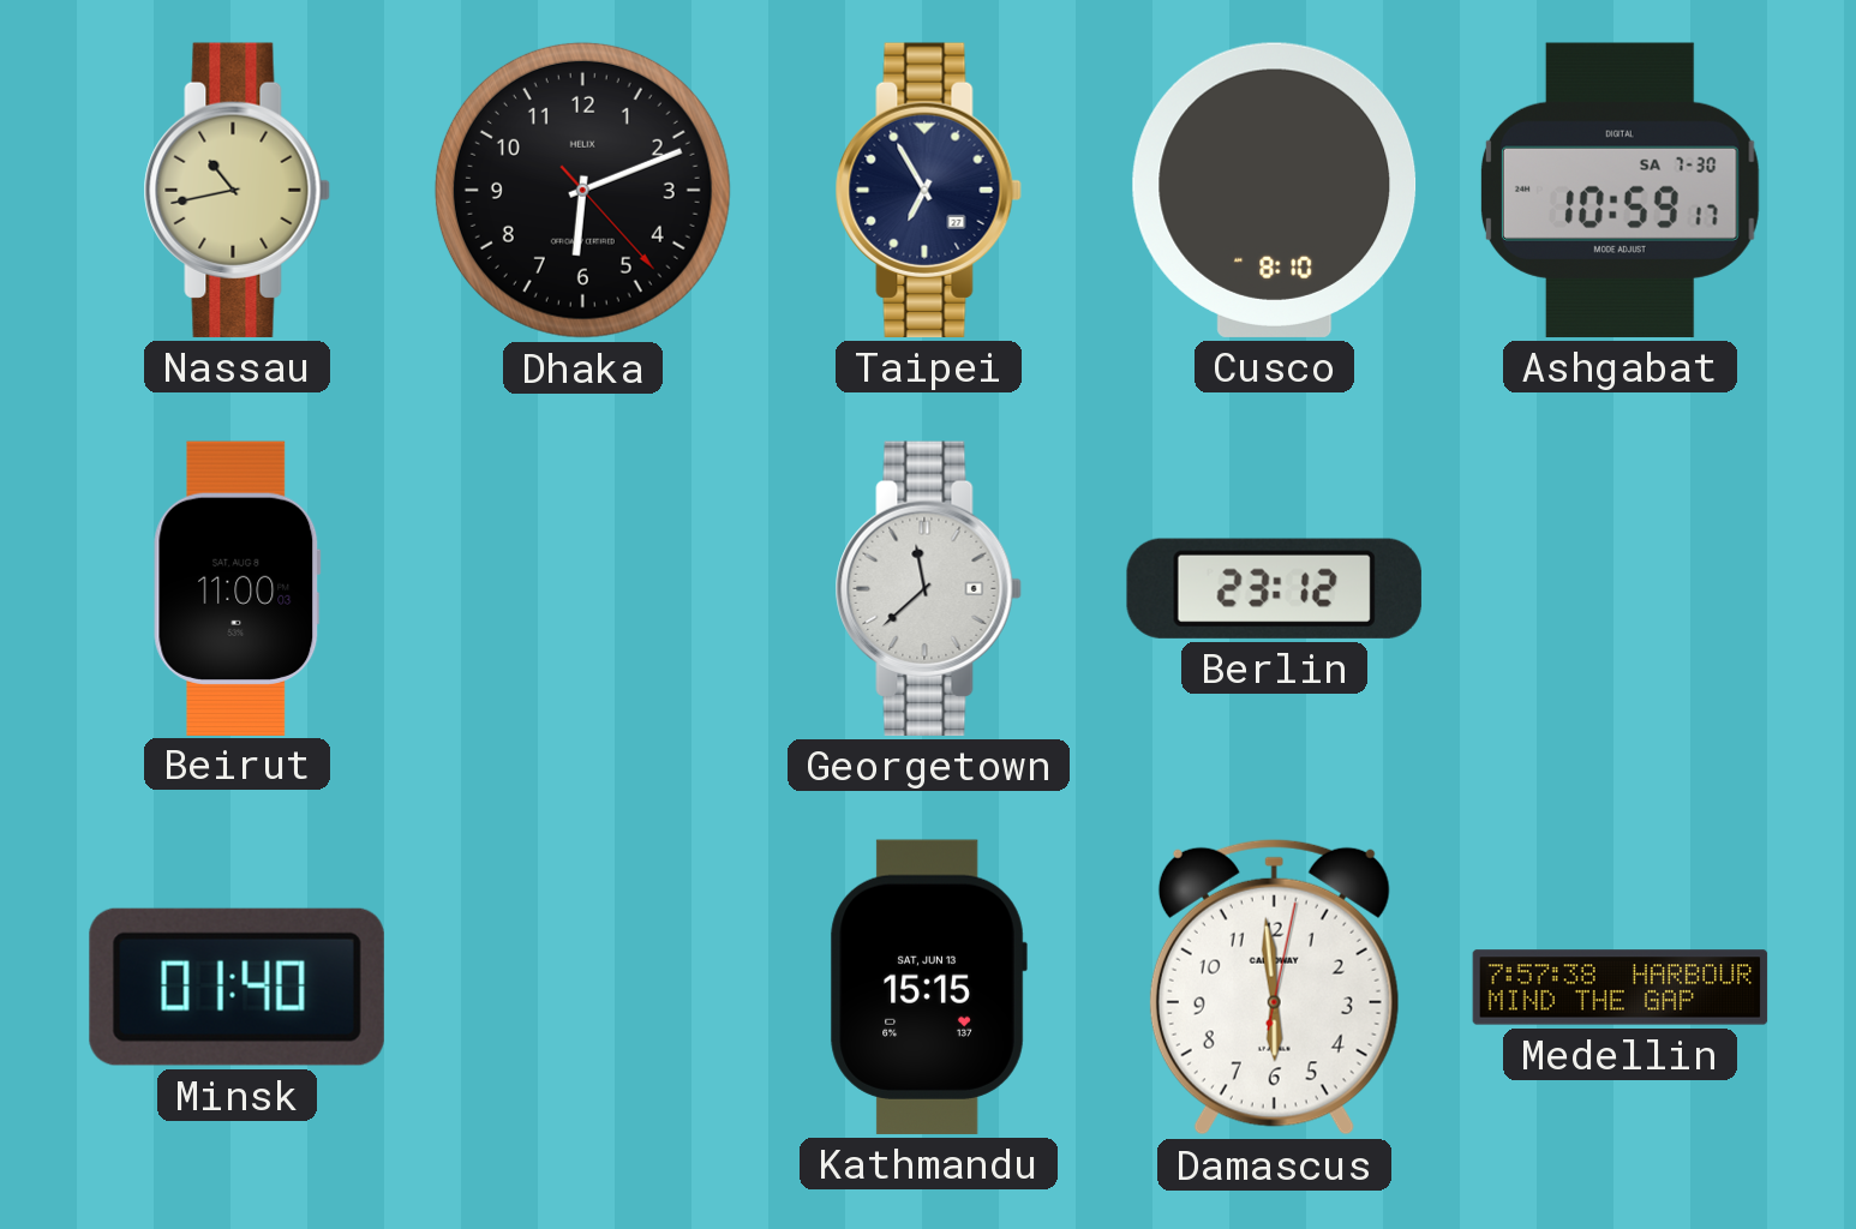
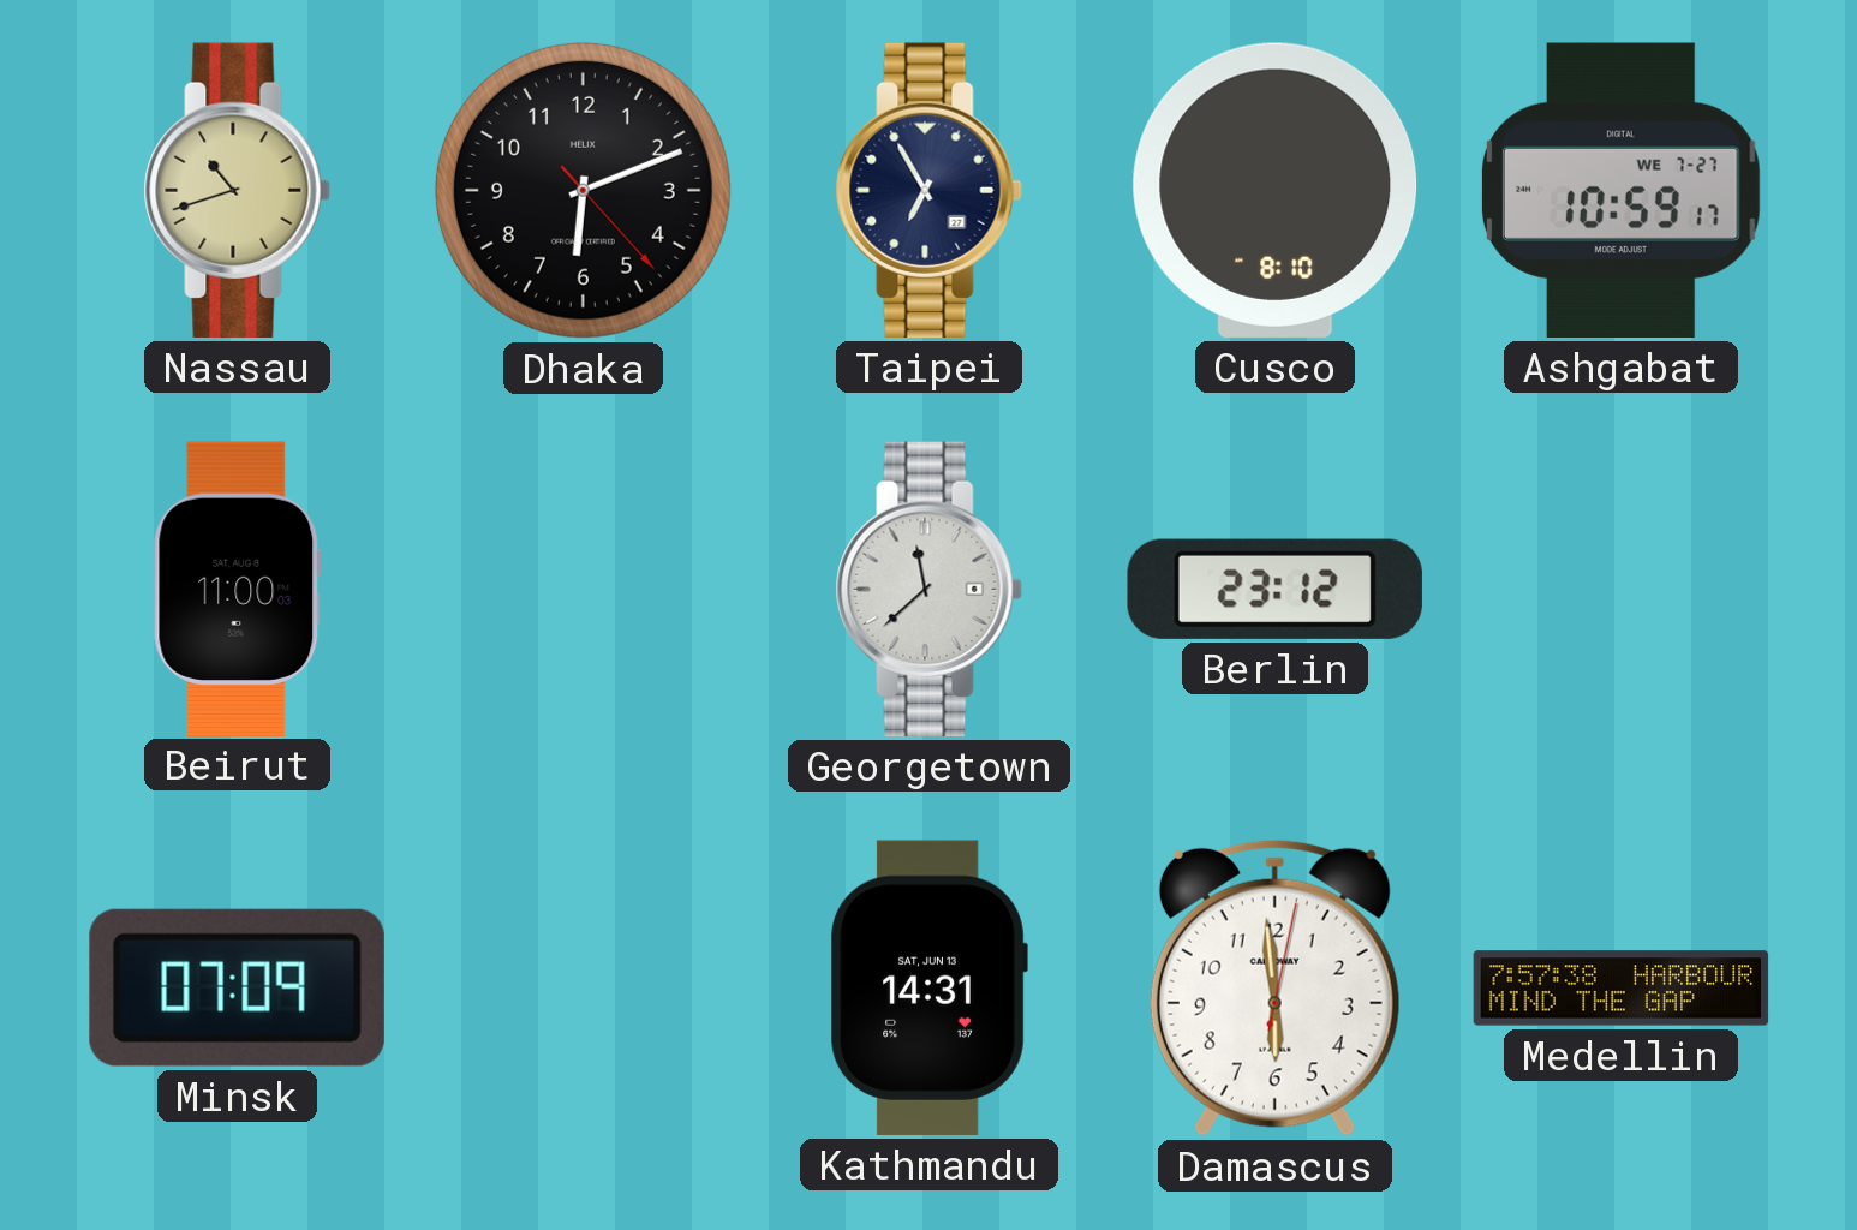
Nassau: 10:43 -> 10:42
Ashgabat date: SA 7-30 -> WE 7-27
Minsk: 01:40 -> 07:09
Kathmandu: 15:15 -> 14:31
